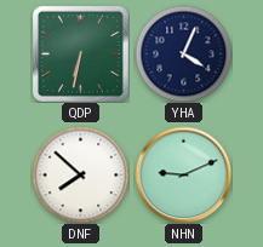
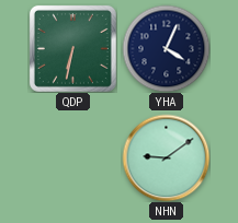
DNF: 7:52 -> none
NHN: 9:11 -> 9:09
